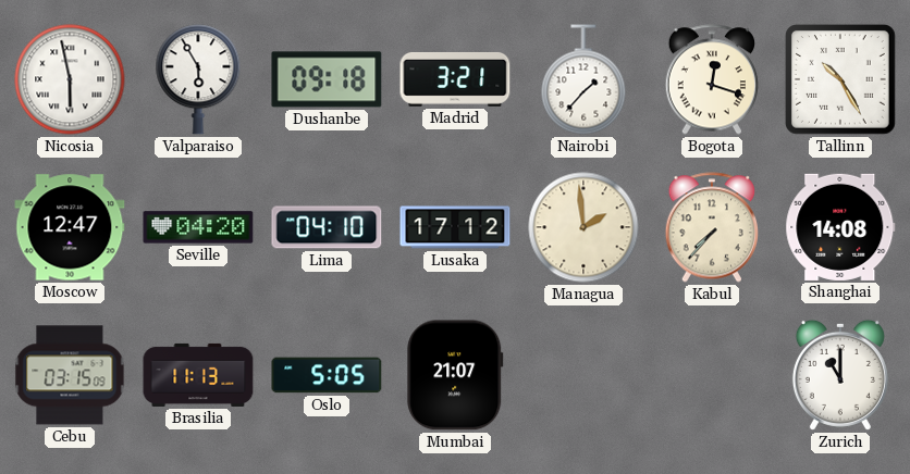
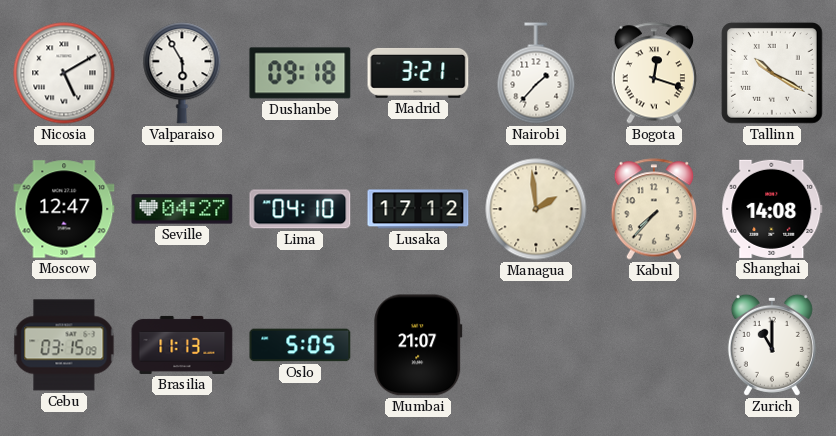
Nicosia: 5:58 -> 5:10
Tallinn: 10:25 -> 10:20
Seville: 04:20 -> 04:27
